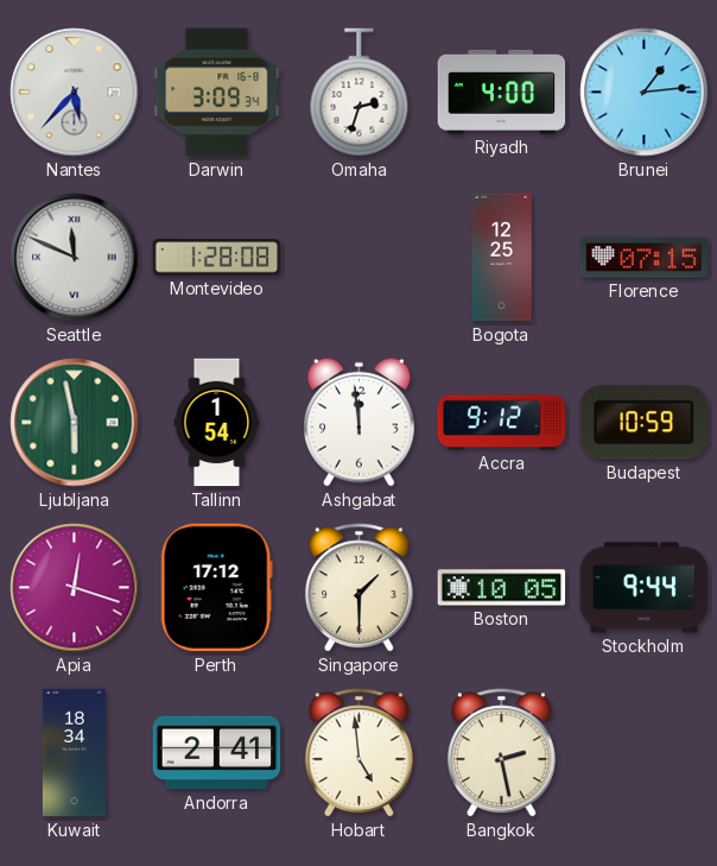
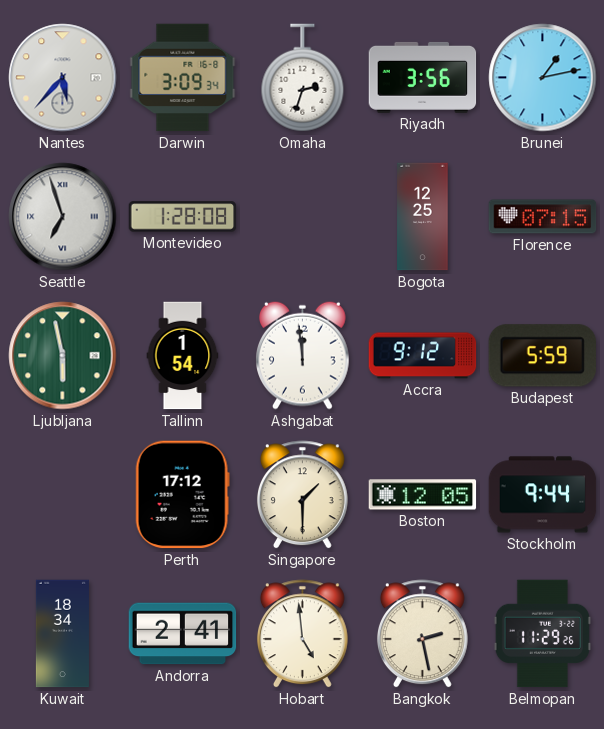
Riyadh: 4:00 -> 3:56
Brunei: 1:14 -> 1:13
Seattle: 11:49 -> 6:57
Budapest: 10:59 -> 5:59
Apia: 12:18 -> none
Boston: 10:05 -> 12:05
Belmopan: none -> 11:29
